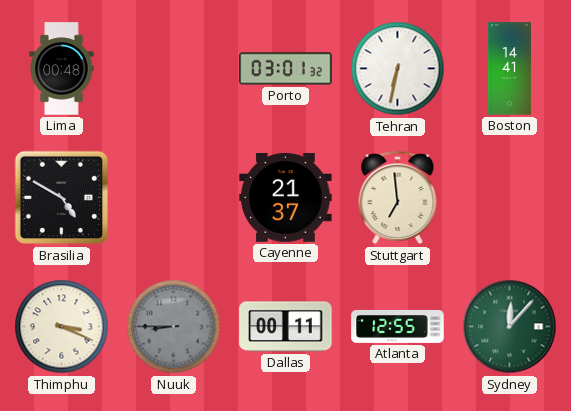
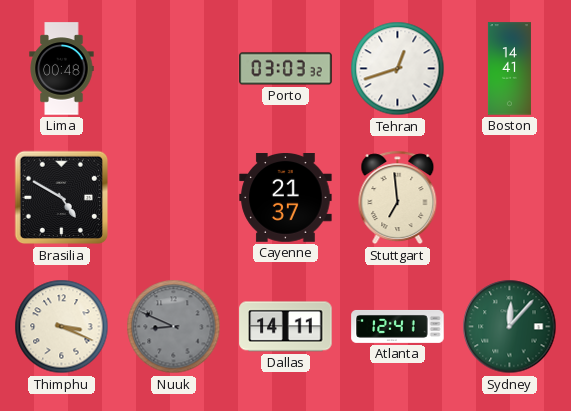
Porto: 03:01 -> 03:03
Tehran: 6:32 -> 12:42
Nuuk: 8:45 -> 8:49
Dallas: 00:11 -> 14:11
Atlanta: 12:55 -> 12:41
